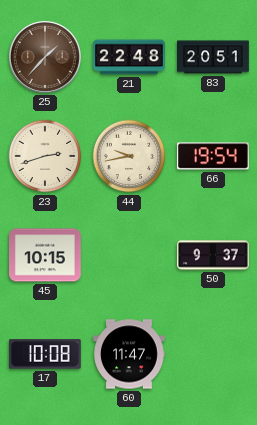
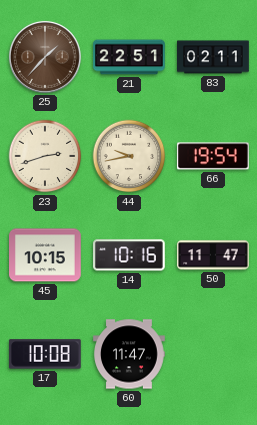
21: 22:48 -> 22:51
83: 20:51 -> 02:11
14: none -> 10:16
50: 9:37 -> 11:47
